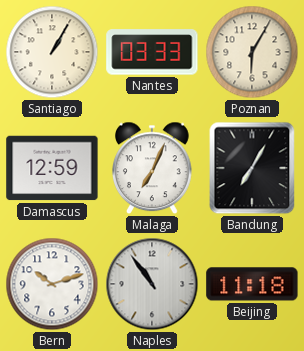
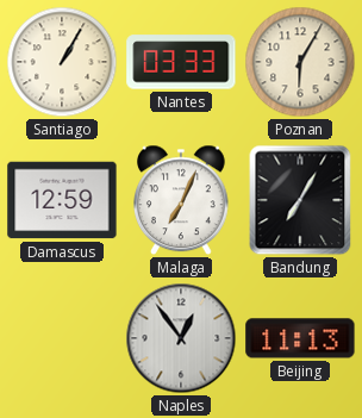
Bern: 10:12 -> none
Naples: 10:54 -> 12:54
Beijing: 11:18 -> 11:13
